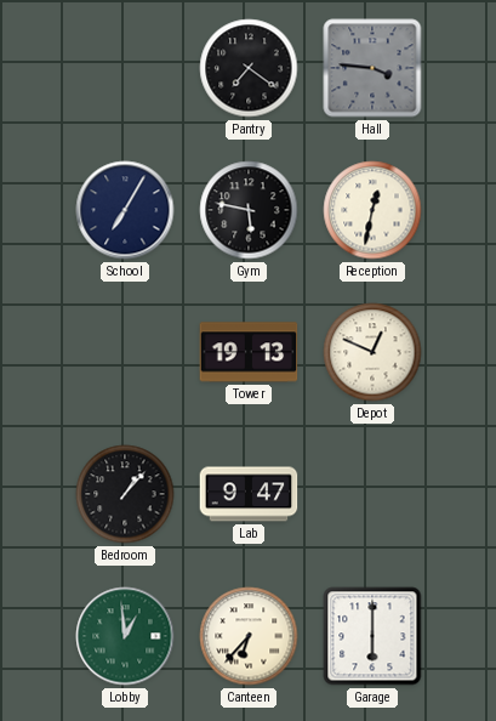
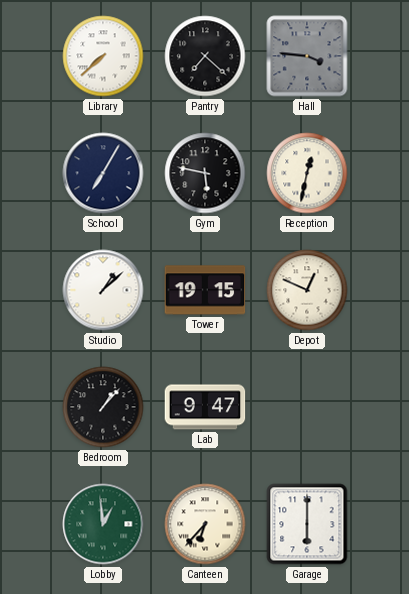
Library: none -> 7:38
Pantry: 7:21 -> 7:22
Studio: none -> 1:08
Tower: 19:13 -> 19:15
